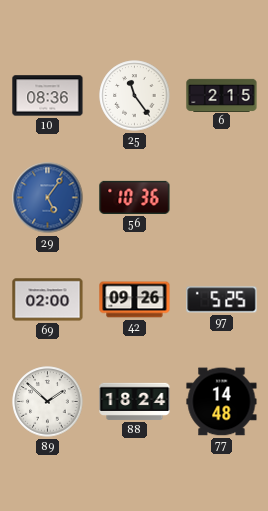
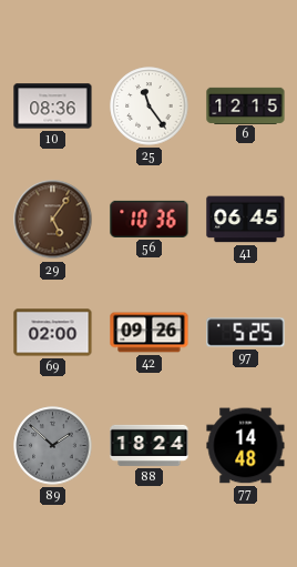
6: 2:15 -> 12:15
29 dial: blue -> brown
41: none -> 06:45
89 dial: white -> grey
